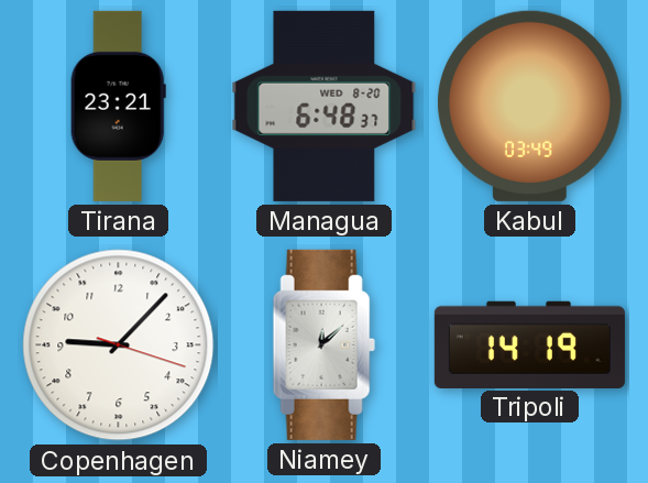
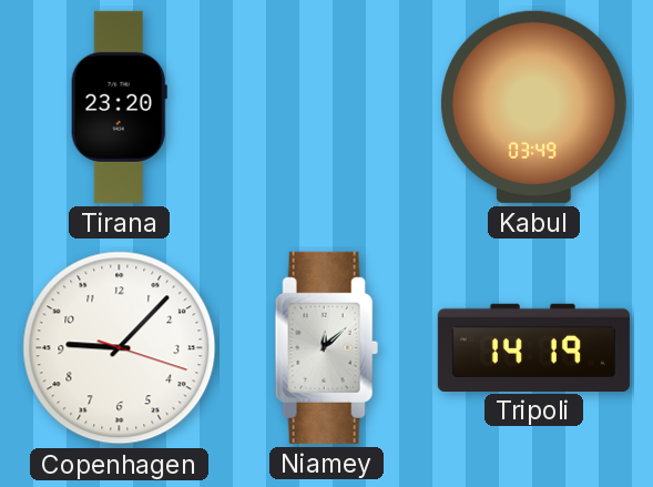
Tirana: 23:21 -> 23:20
Managua: 6:48 -> none
